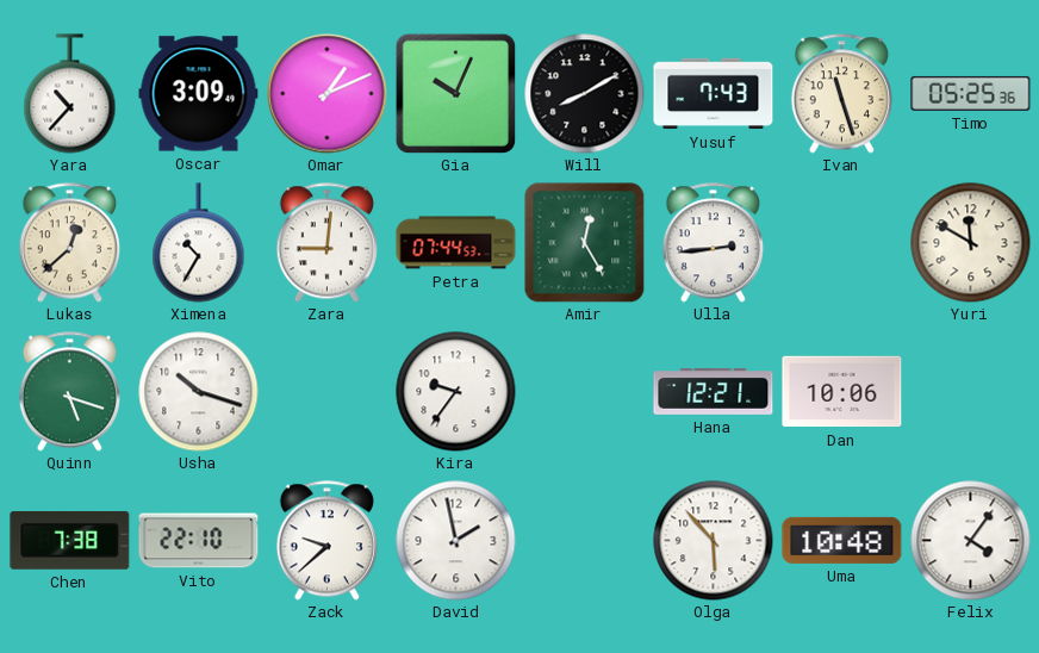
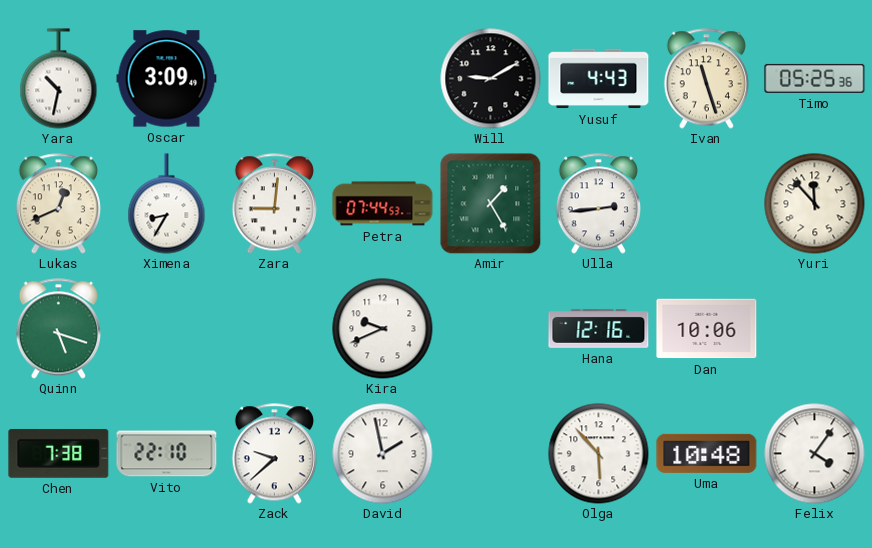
Yara: 10:37 -> 10:32
Omar: 1:11 -> none
Gia: 10:04 -> none
Will: 8:10 -> 9:10
Yusuf: 7:43 -> 4:43
Lukas: 12:38 -> 12:41
Ximena: 10:35 -> 8:35
Amir: 12:25 -> 1:25
Yuri: 11:50 -> 11:53
Usha: 10:18 -> none
Kira: 9:36 -> 9:41
Hana: 12:21 -> 12:16
